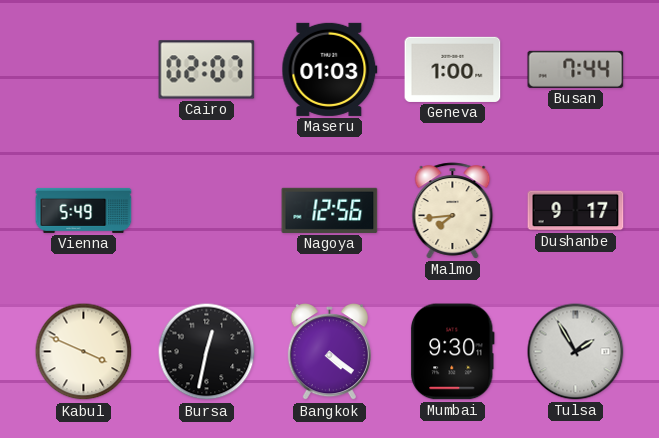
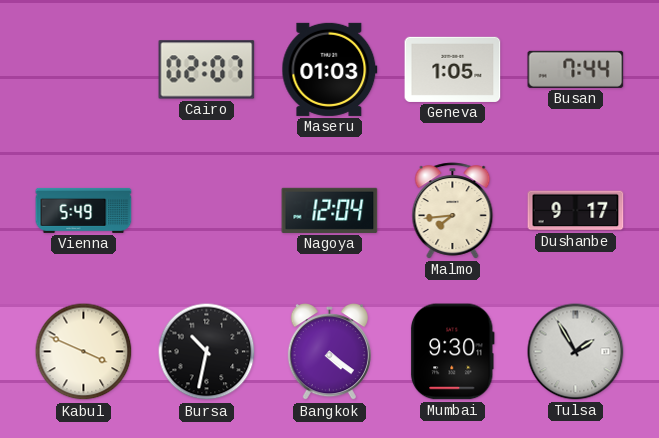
Geneva: 1:00 -> 1:05
Nagoya: 12:56 -> 12:04
Bursa: 12:32 -> 10:32
